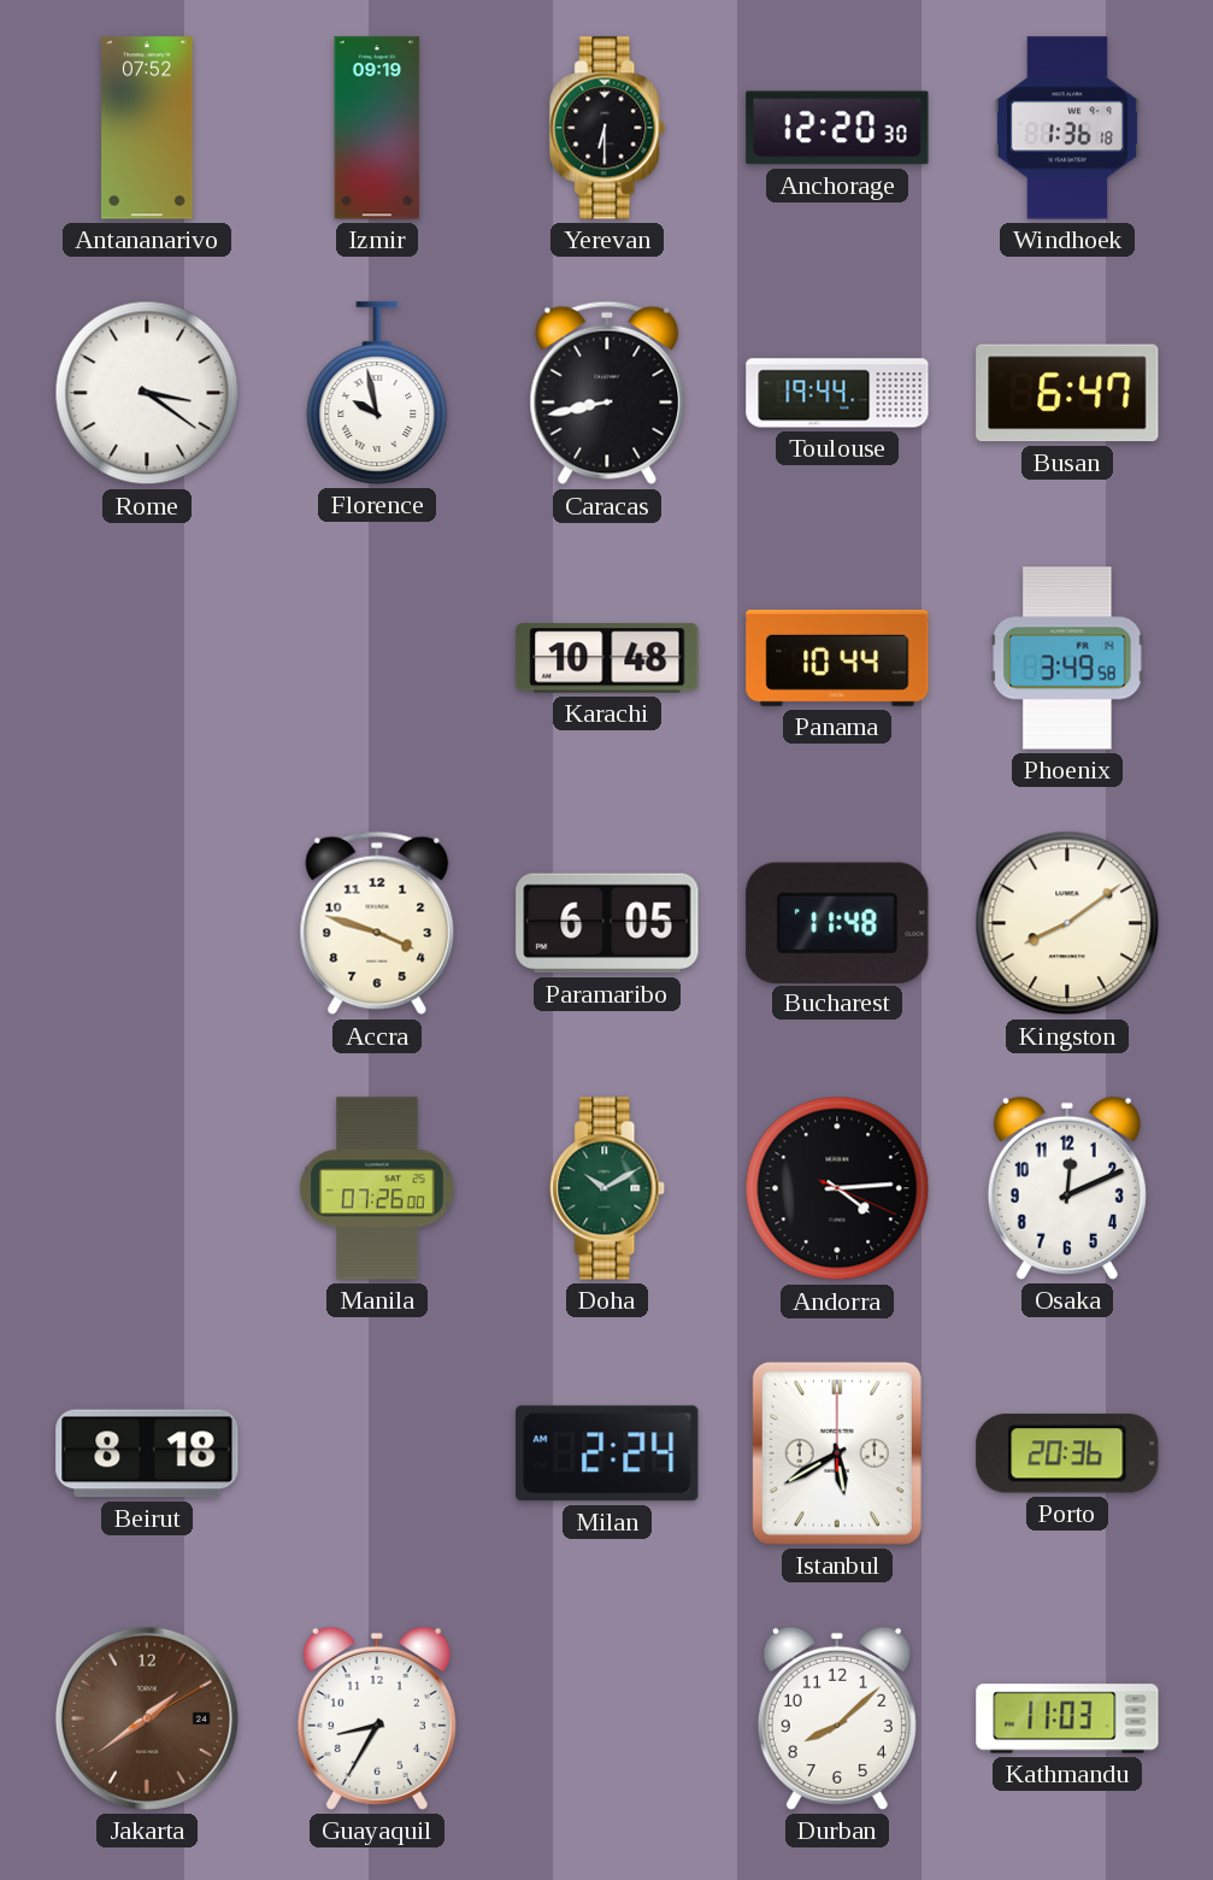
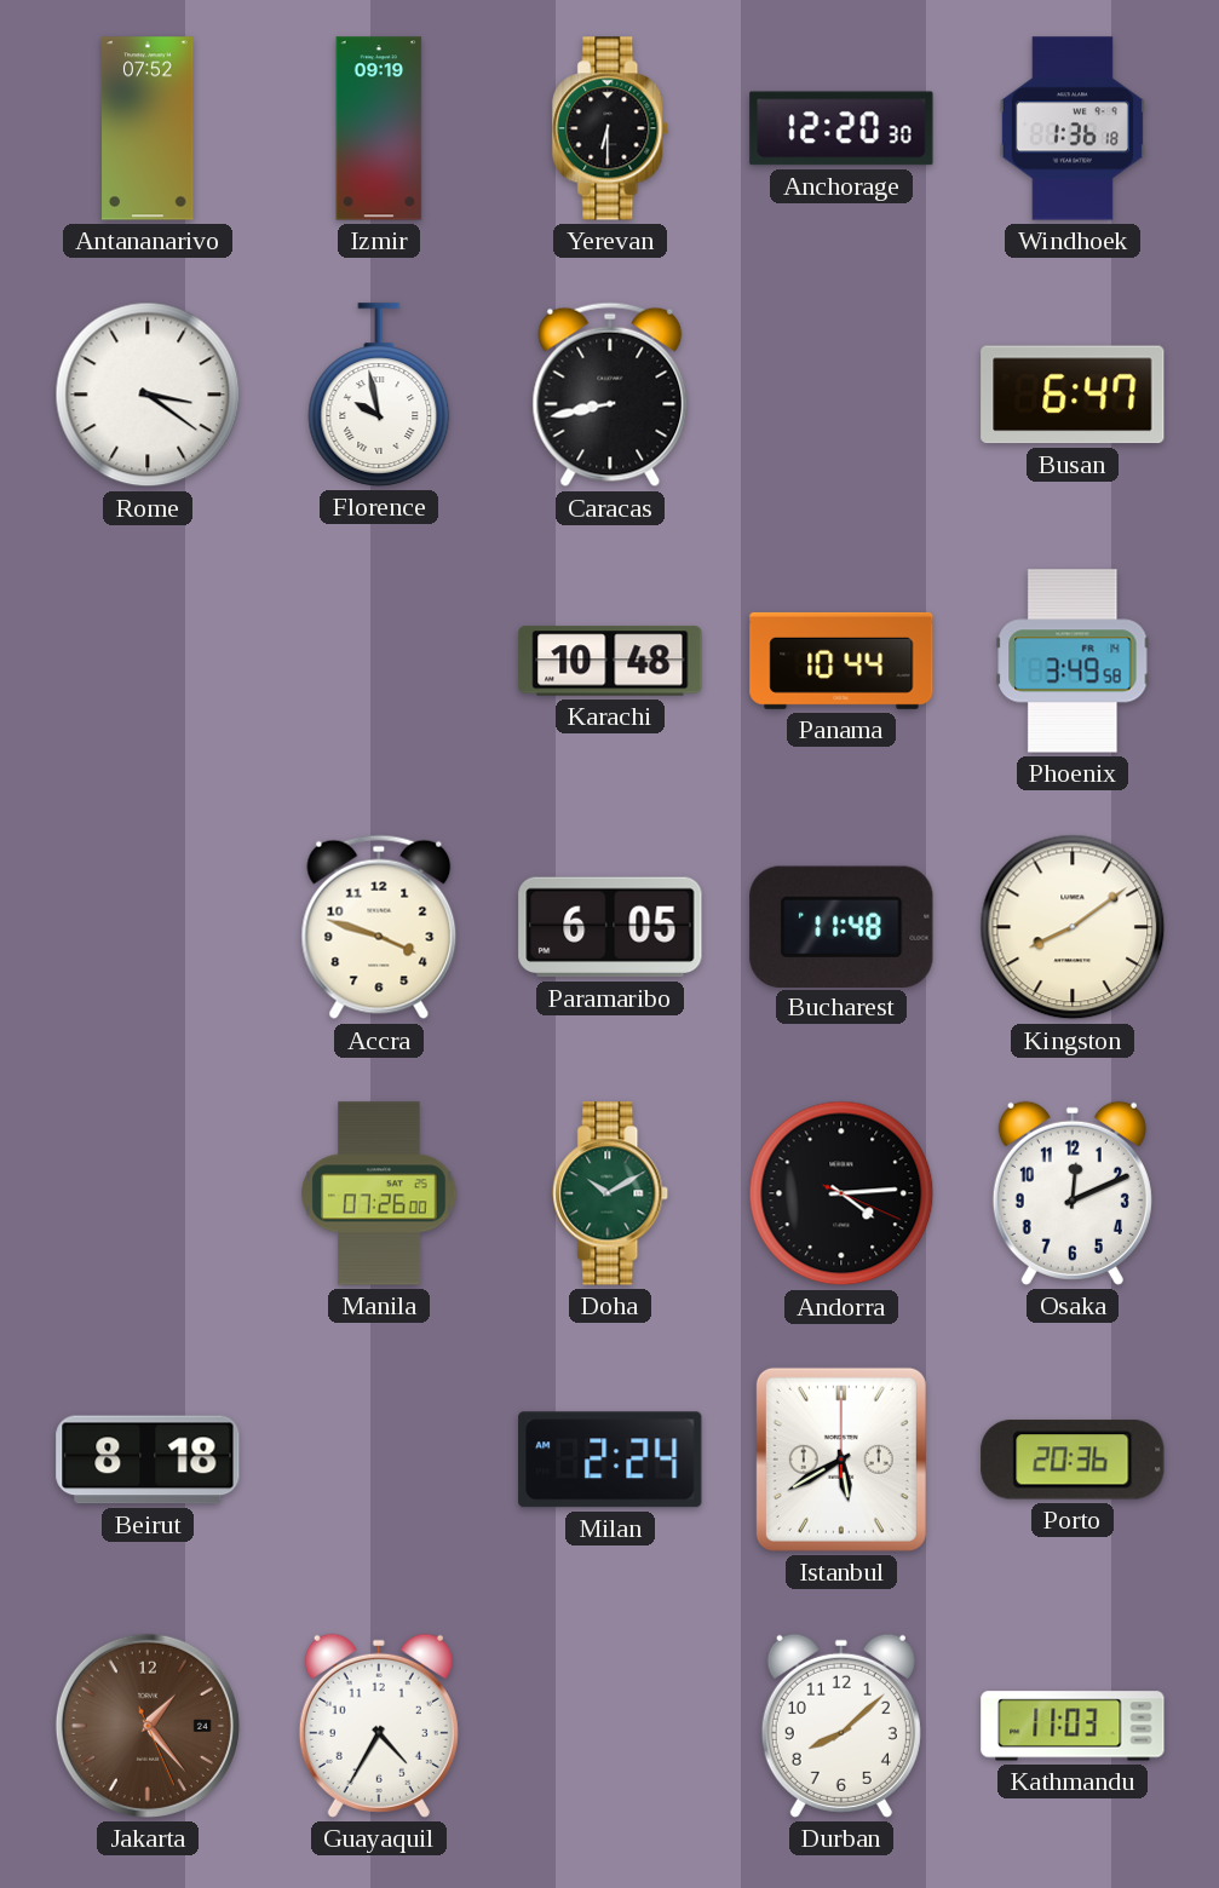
Toulouse: 19:44 -> none
Jakarta: 1:39 -> 1:23
Guayaquil: 8:35 -> 4:35
